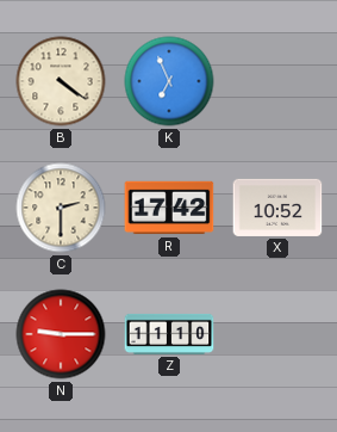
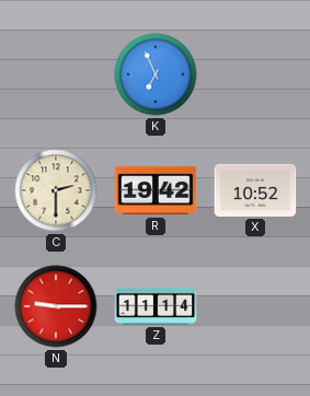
B: 4:21 -> none
R: 17:42 -> 19:42
Z: 11:10 -> 11:14
